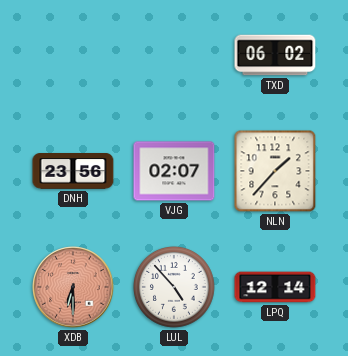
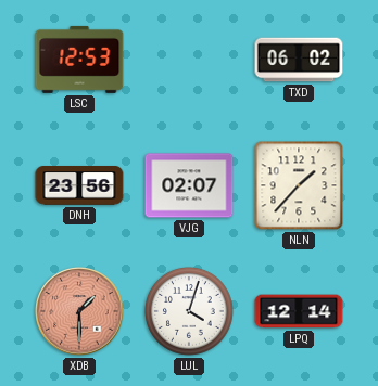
LSC: none -> 12:53
XDB: 6:30 -> 1:30
LUL: 4:53 -> 4:03
